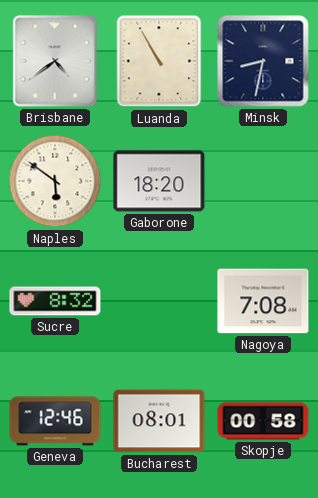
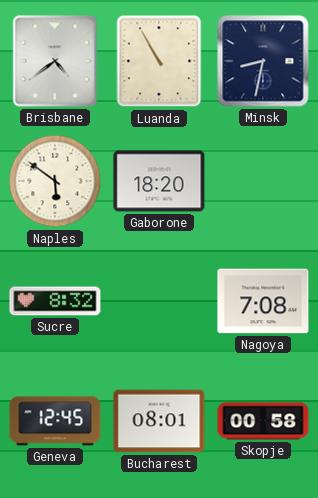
Geneva: 12:46 -> 12:45
